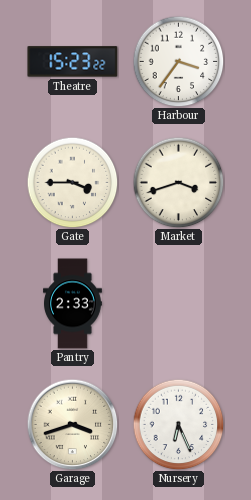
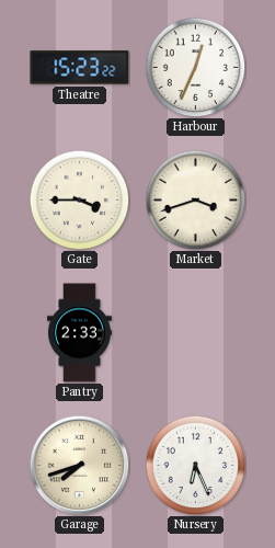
Harbour: 3:36 -> 12:34
Garage: 3:42 -> 7:42
